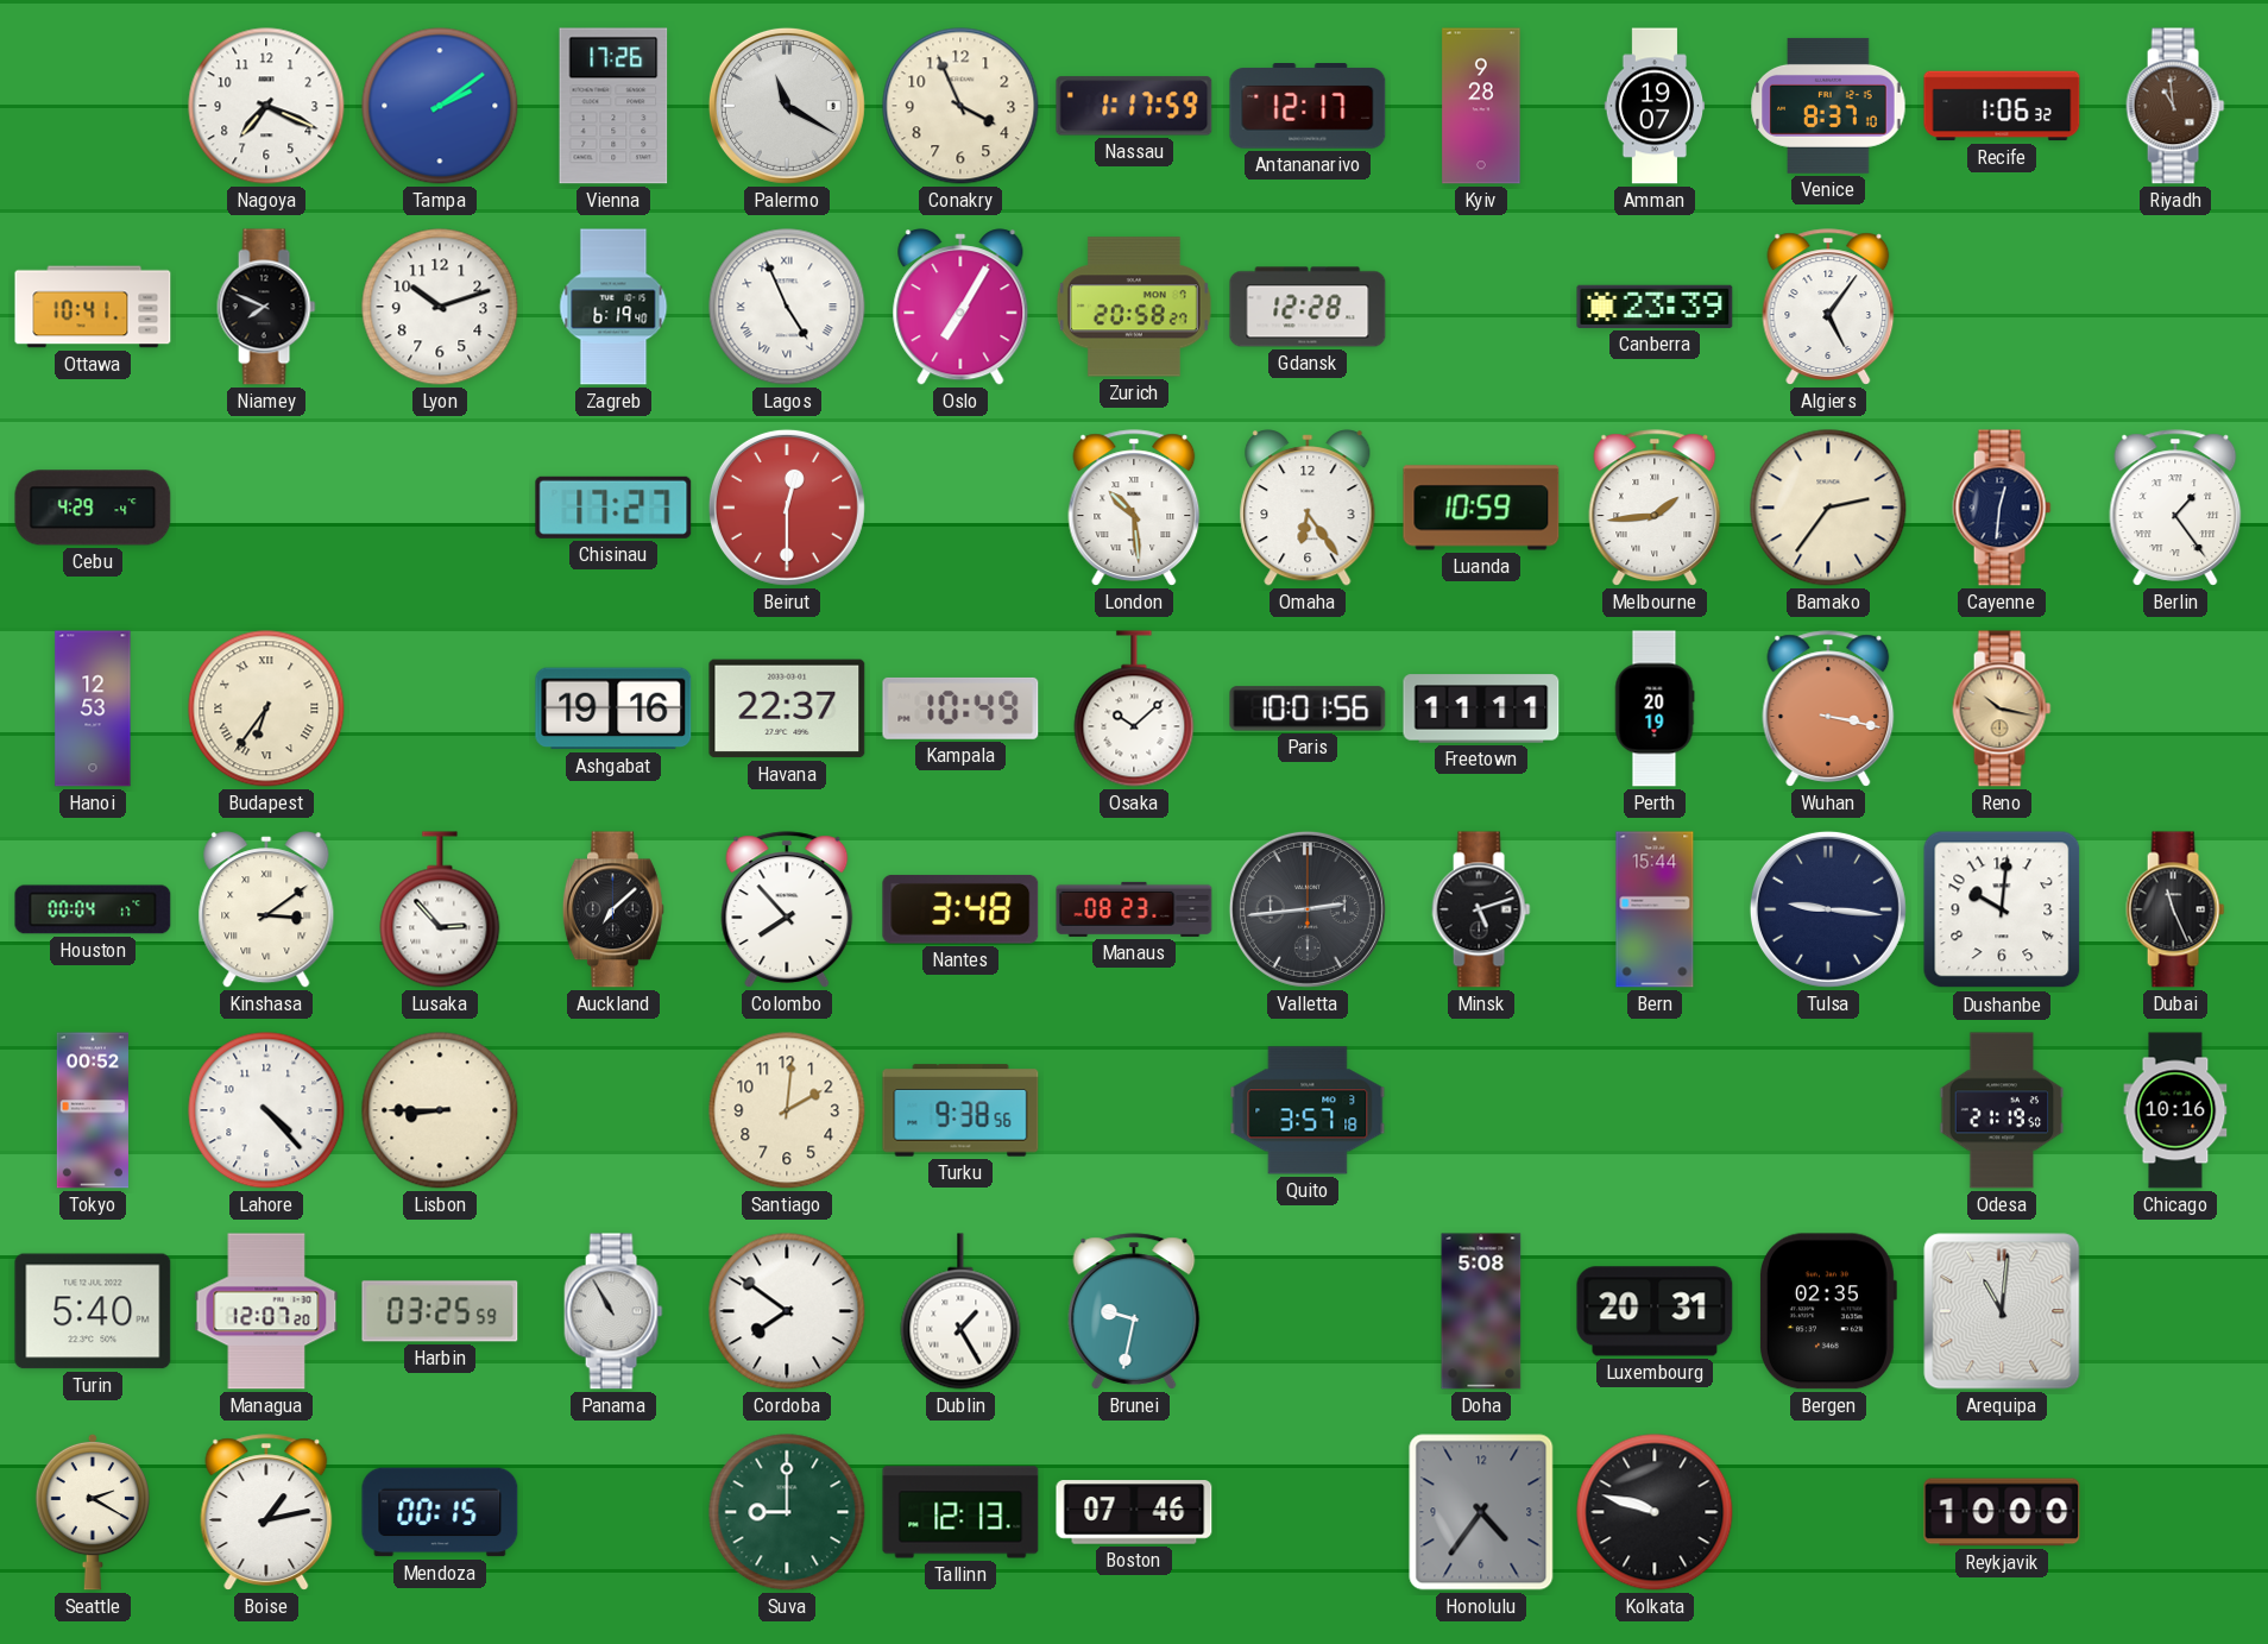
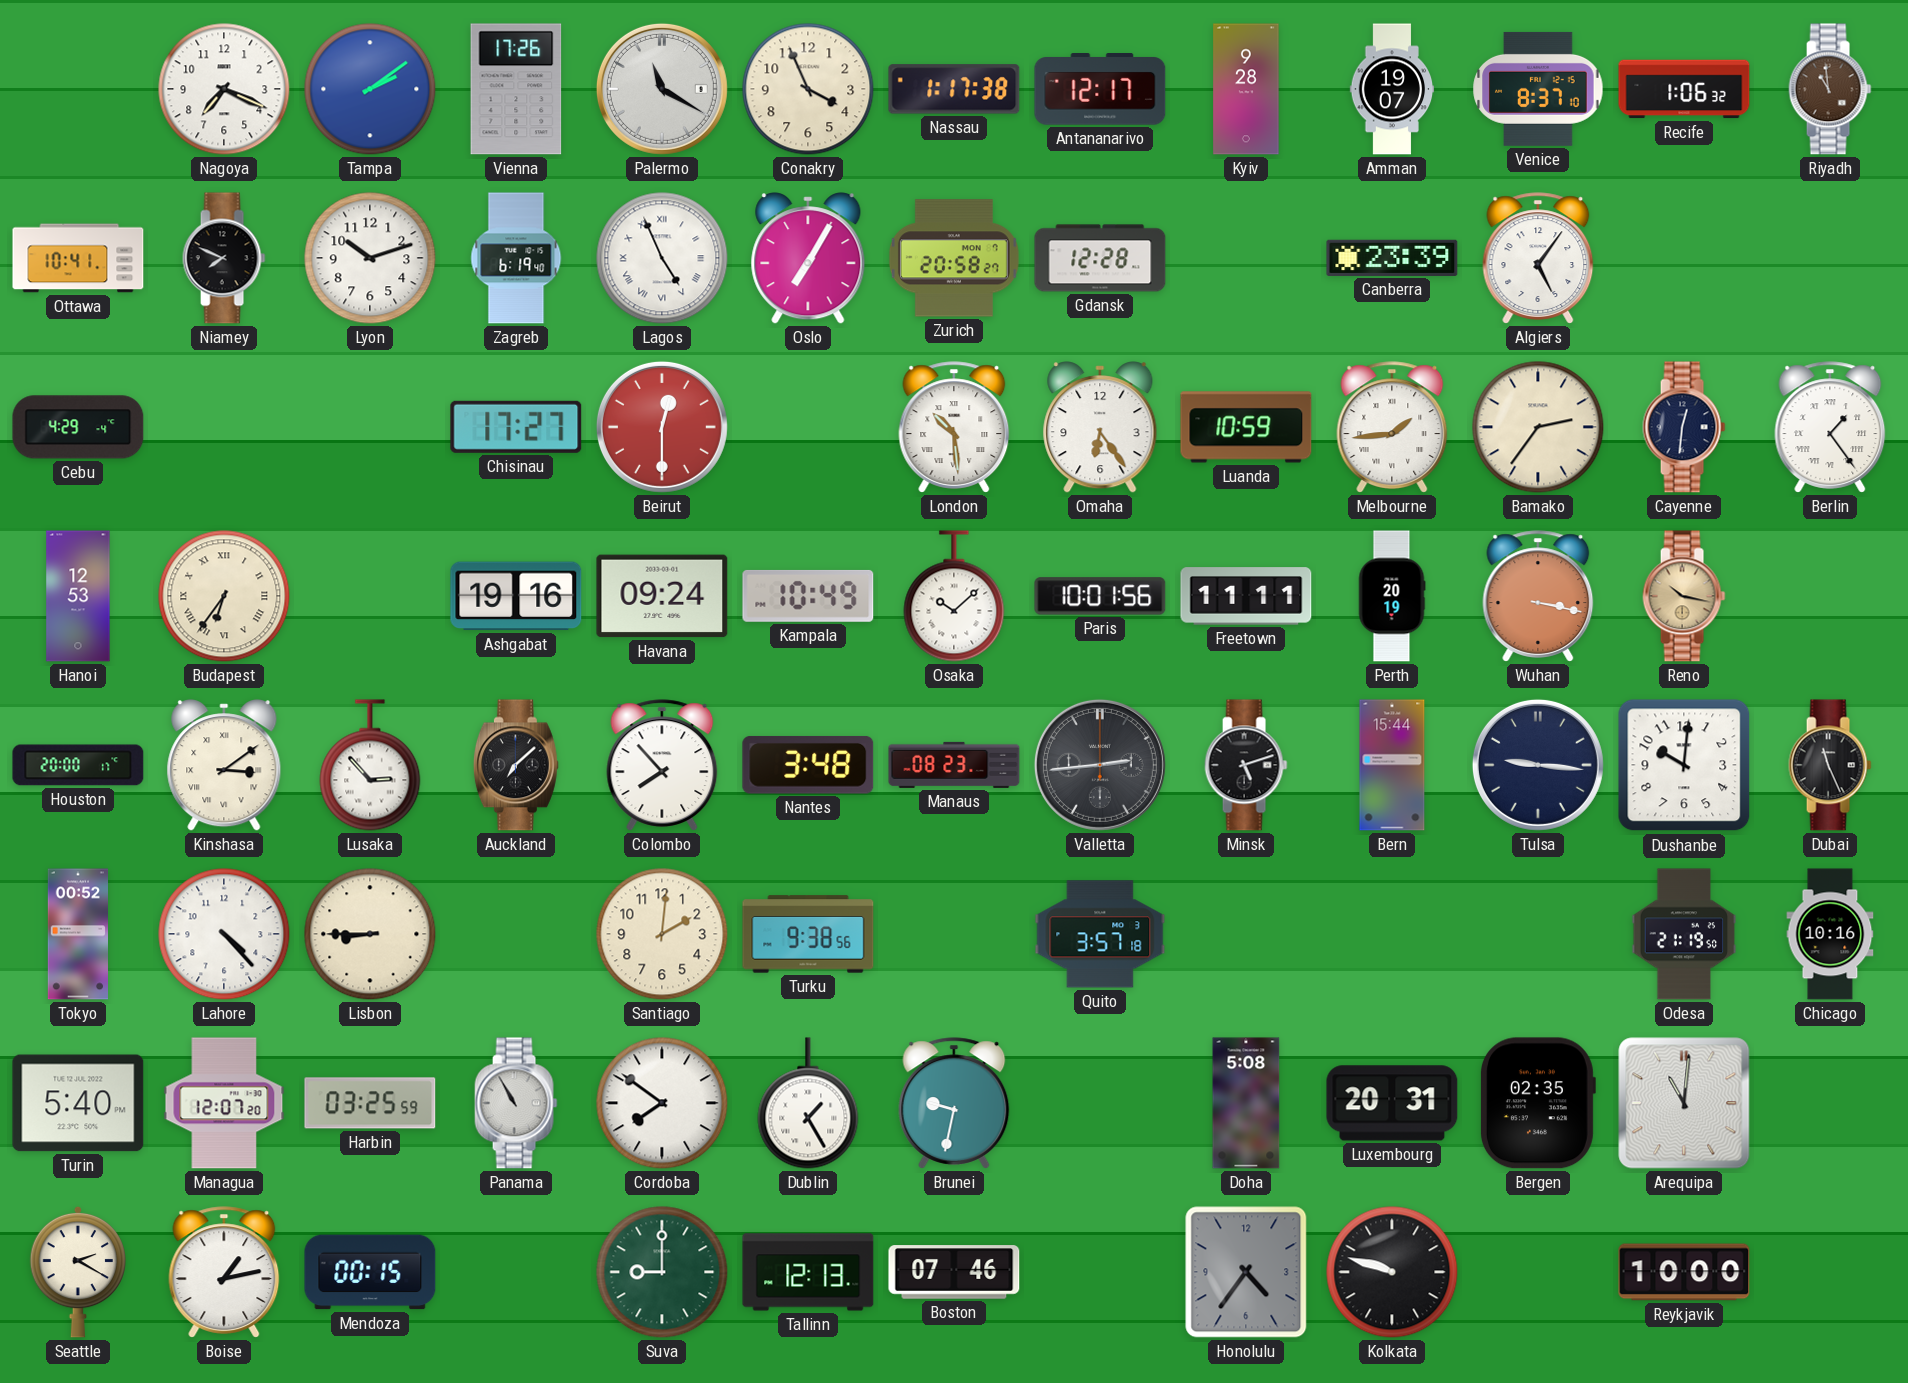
Nassau: 1:17:59 -> 1:17:38
Havana: 22:37 -> 09:24
Houston: 00:04 -> 20:00
